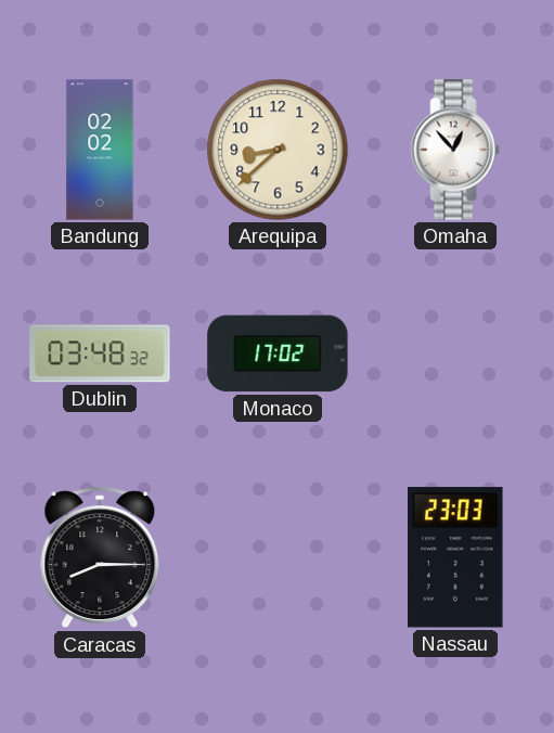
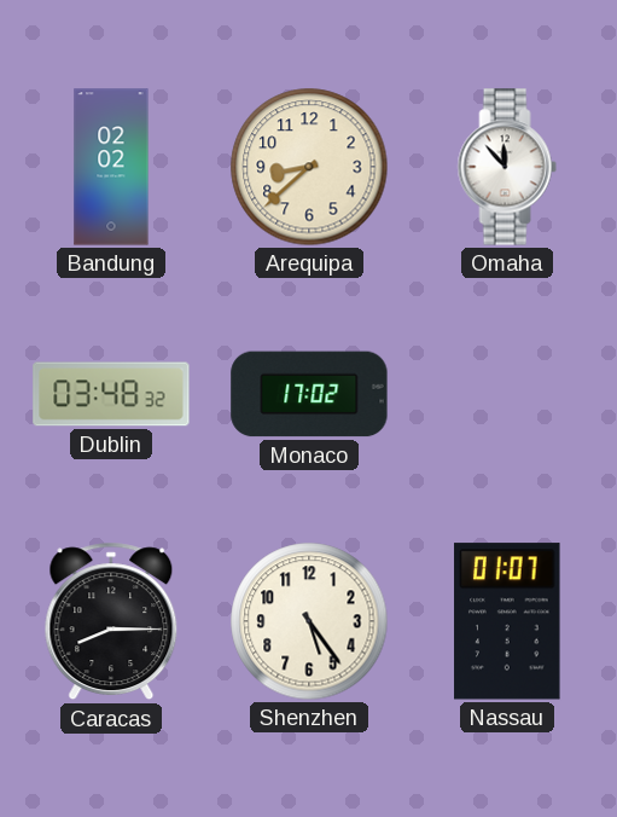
Omaha: 12:53 -> 11:53
Shenzhen: none -> 5:24
Nassau: 23:03 -> 01:07
